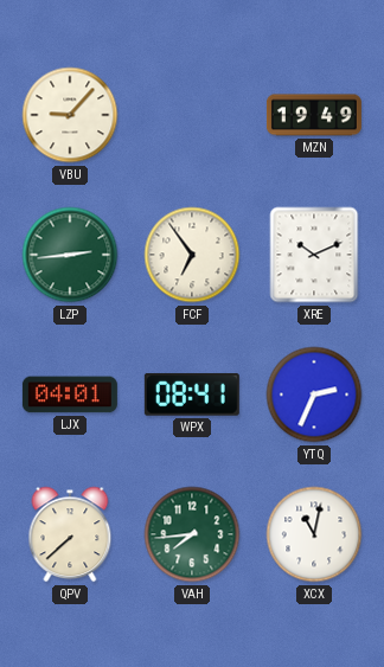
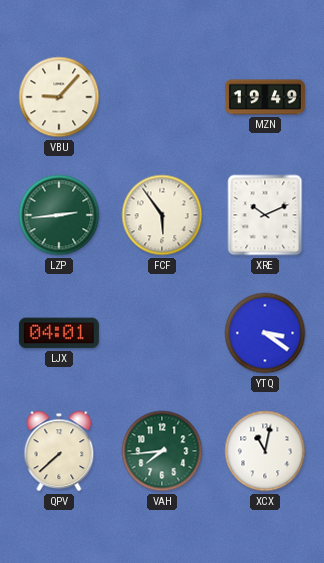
FCF: 6:54 -> 5:54
WPX: 08:41 -> none
YTQ: 2:34 -> 3:21
